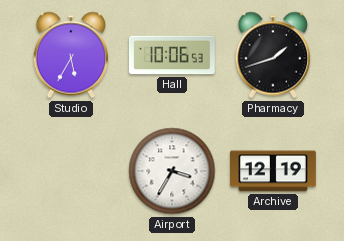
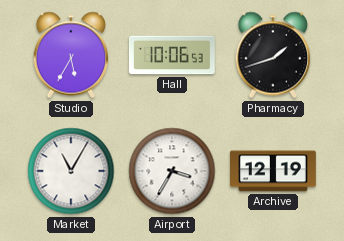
Market: none -> 11:05
